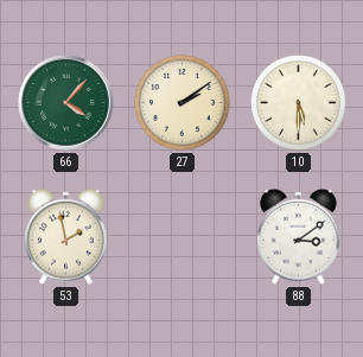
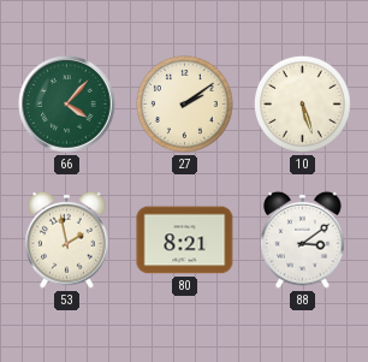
10: 5:30 -> 5:27
80: none -> 8:21
